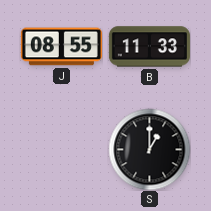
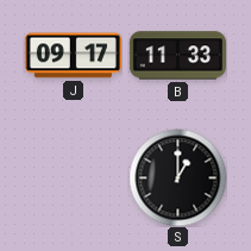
J: 08:55 -> 09:17
